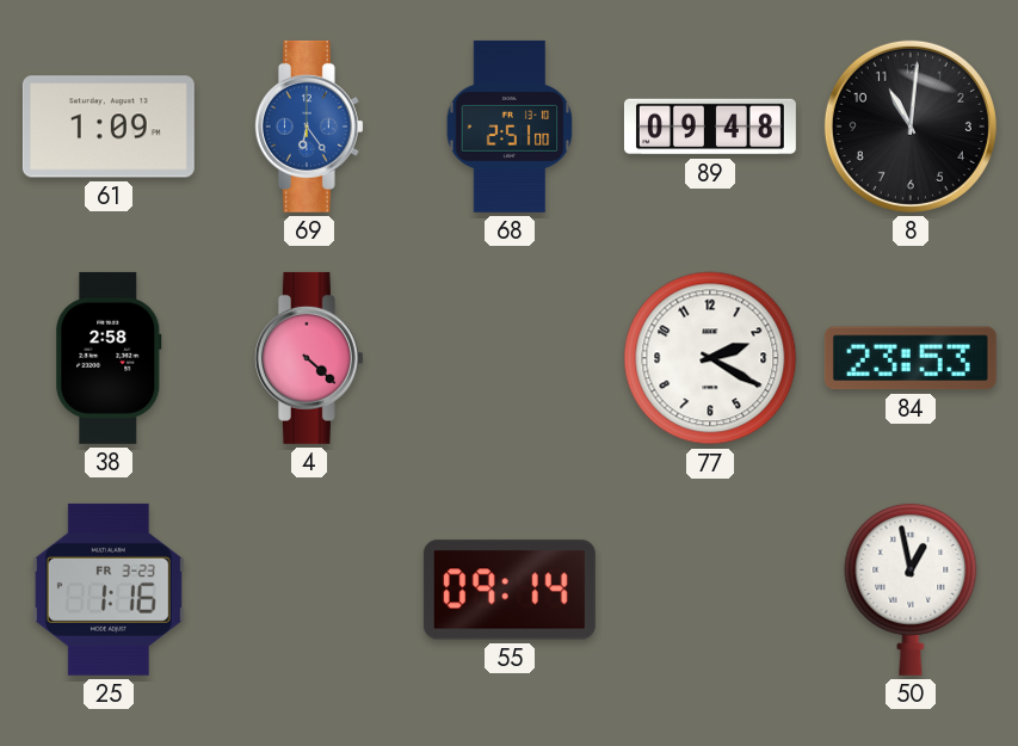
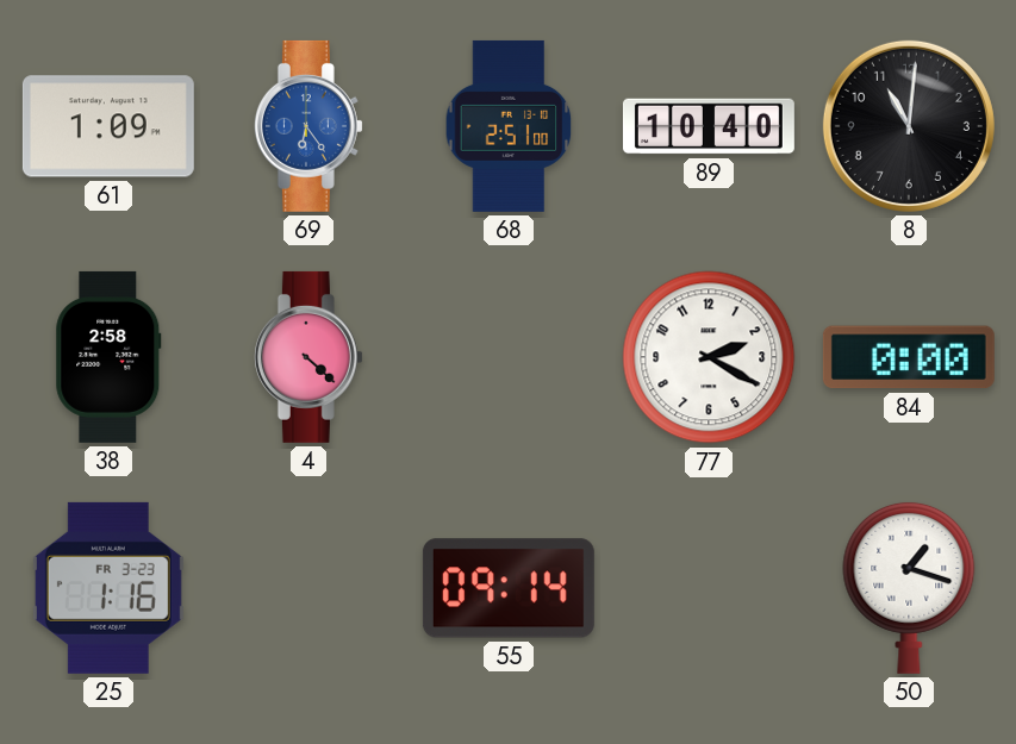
89: 09:48 -> 10:40
84: 23:53 -> 0:00
50: 12:58 -> 1:18
